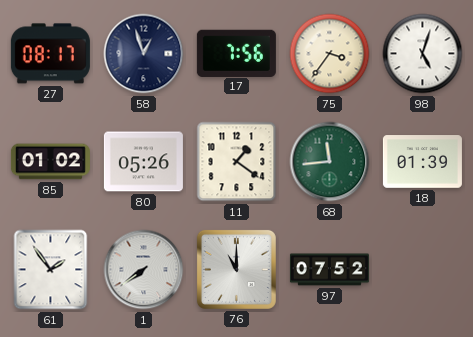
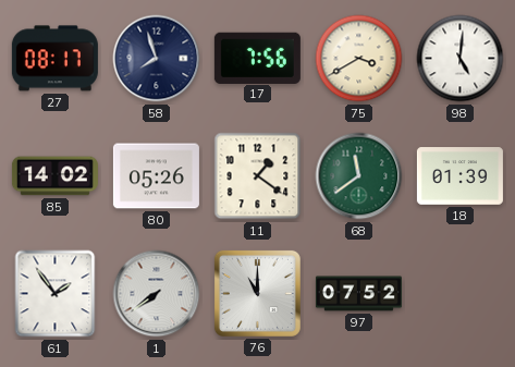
58: 12:57 -> 7:57
75: 3:36 -> 3:40
98: 5:03 -> 5:01
85: 01:02 -> 14:02
68: 11:44 -> 11:39
